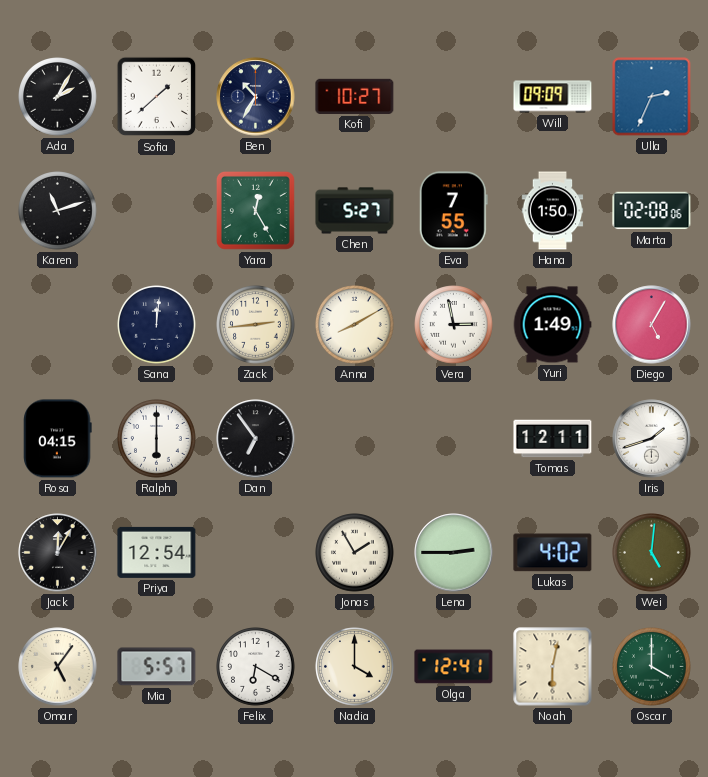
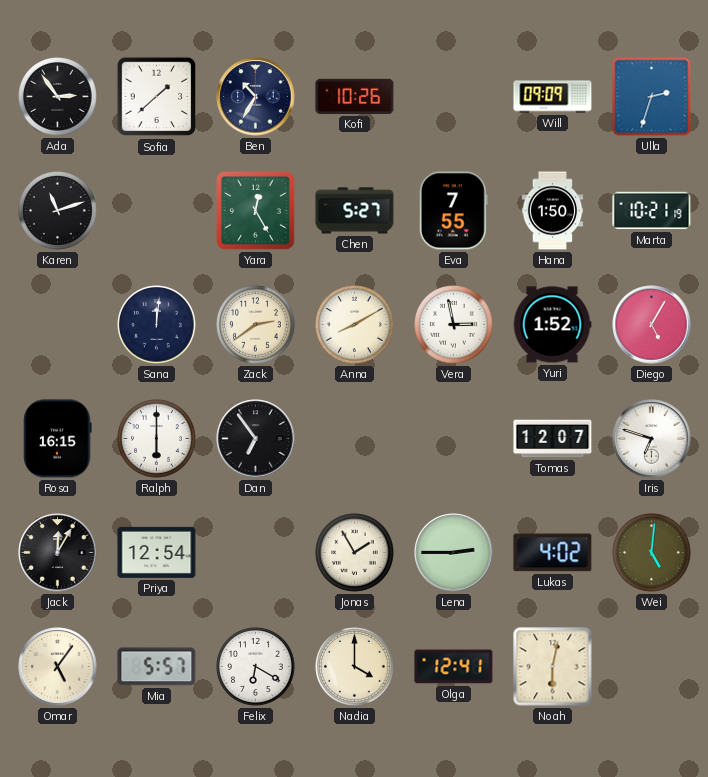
Ada: 2:05 -> 2:54
Kofi: 10:27 -> 10:26
Ulla: 2:34 -> 2:33
Marta: 02:08 -> 10:21
Zack: 2:44 -> 2:39
Yuri: 1:49 -> 1:52
Rosa: 04:15 -> 16:15
Tomas: 12:11 -> 12:07
Iris: 1:42 -> 6:48
Oscar: 4:00 -> none
